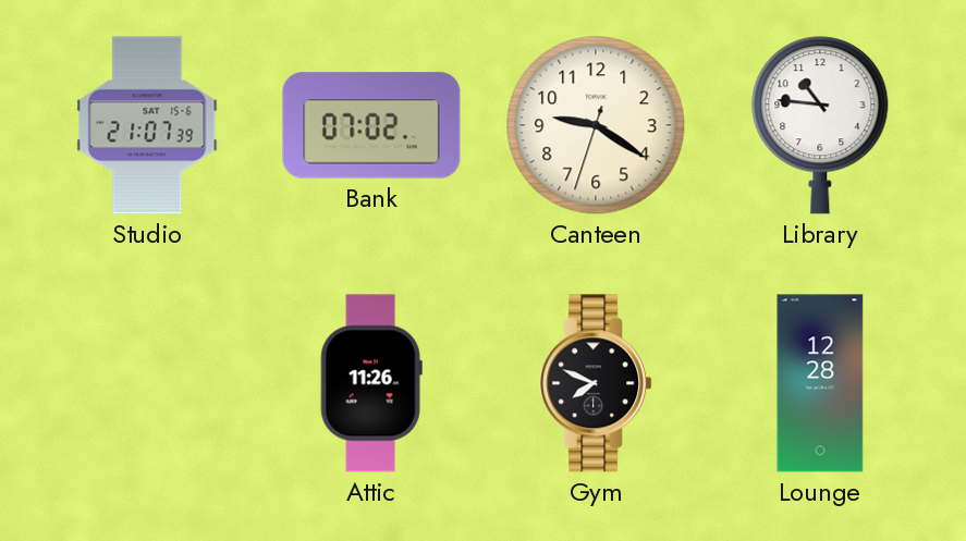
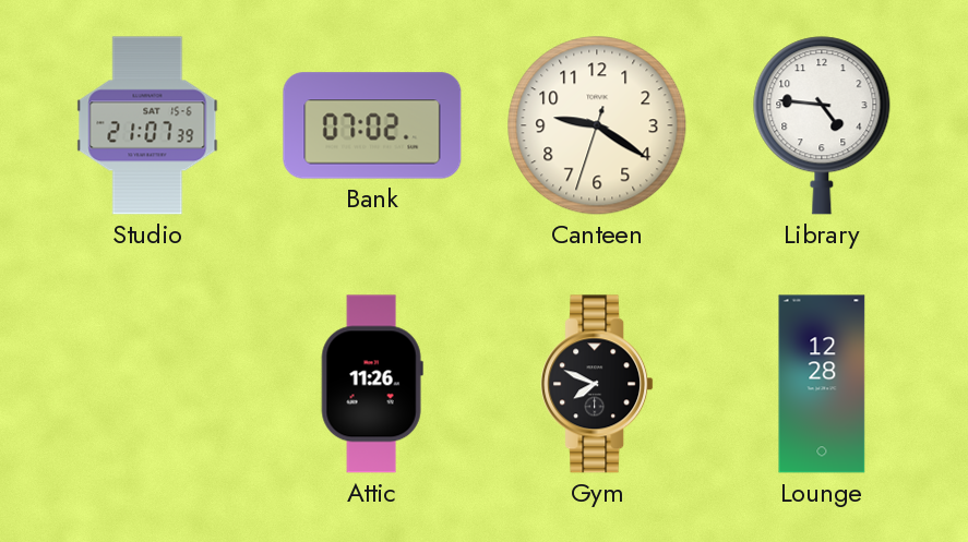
Library: 10:46 -> 4:46
